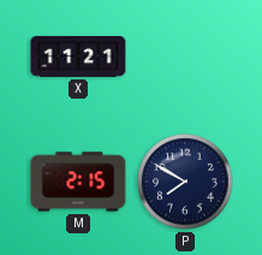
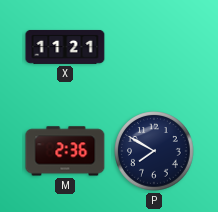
M: 2:15 -> 2:36
